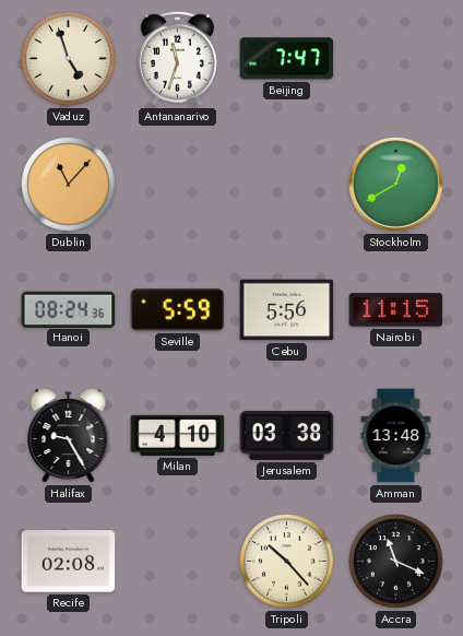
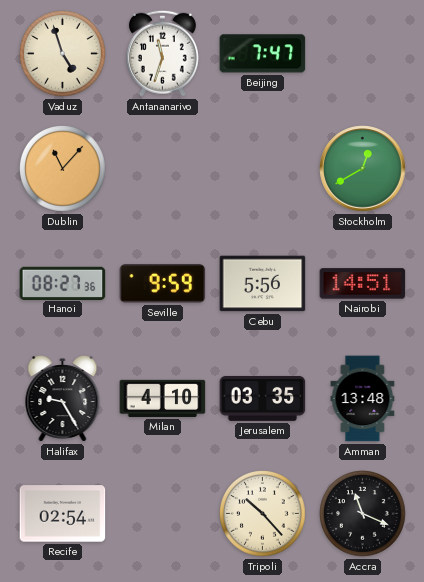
Hanoi: 08:24 -> 08:27
Seville: 5:59 -> 9:59
Nairobi: 11:15 -> 14:51
Jerusalem: 03:38 -> 03:35
Recife: 02:08 -> 02:54
